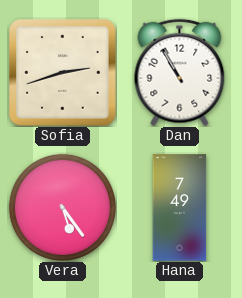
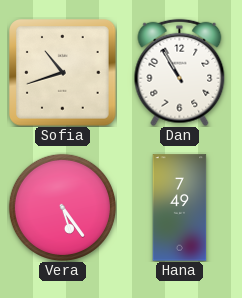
Sofia: 2:42 -> 10:42
